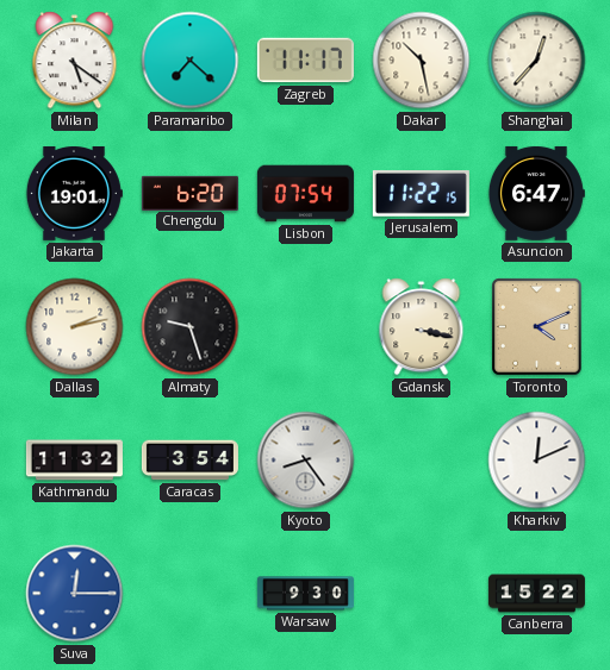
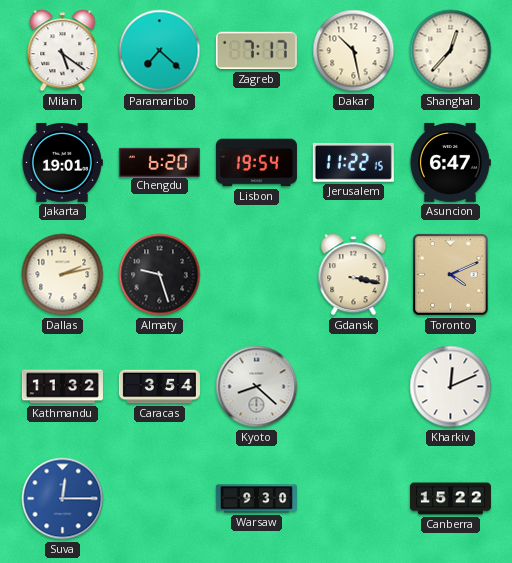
Zagreb: 11:17 -> 7:17
Lisbon: 07:54 -> 19:54
Kyoto: 8:24 -> 8:22
